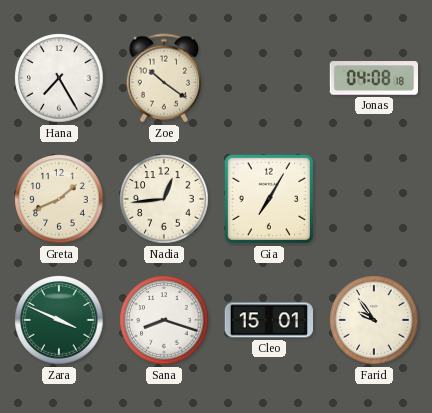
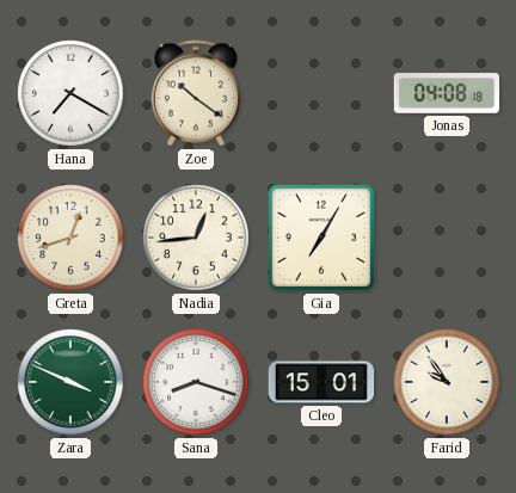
Hana: 7:25 -> 7:20
Greta: 1:41 -> 12:42
